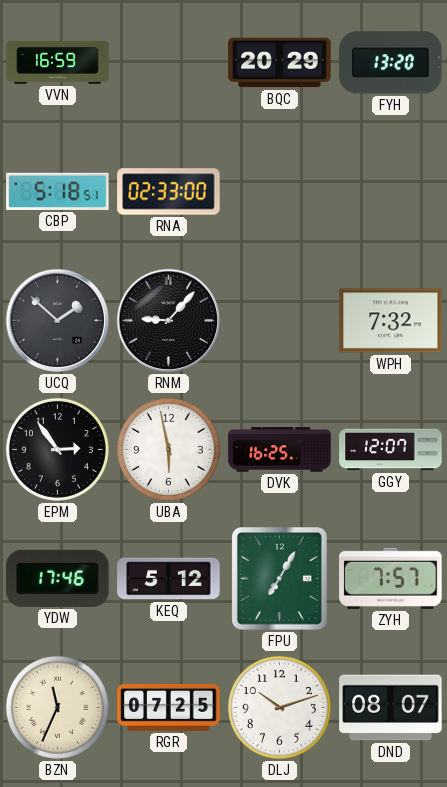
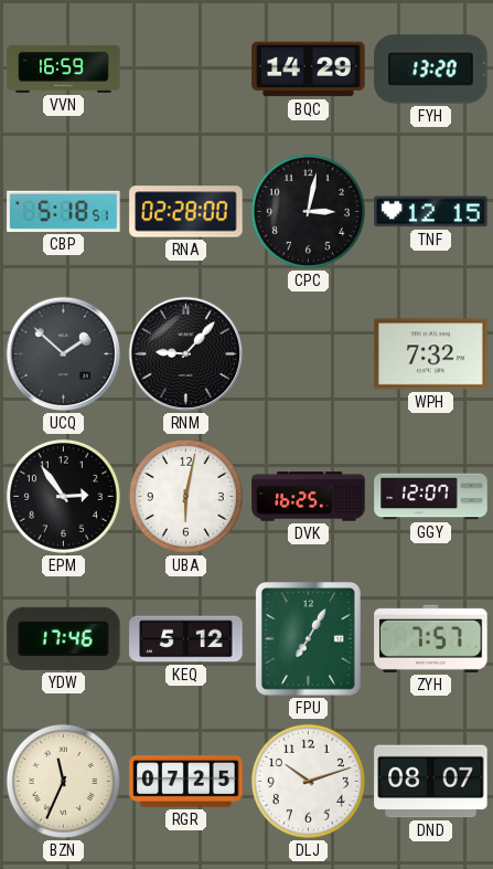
BQC: 20:29 -> 14:29
RNA: 02:33 -> 02:28
CPC: none -> 3:02
TNF: none -> 12:15
UBA: 5:58 -> 6:02
